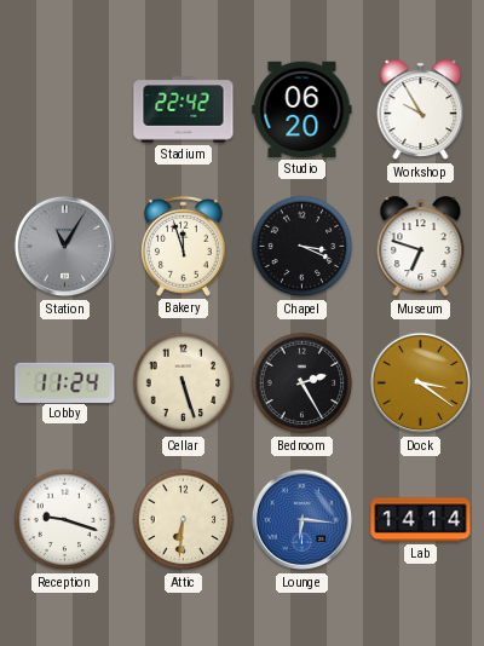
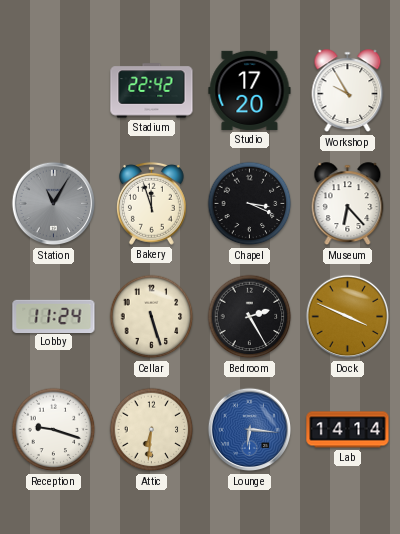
Studio: 06:20 -> 17:20
Museum: 6:48 -> 6:23
Dock: 3:21 -> 3:49
